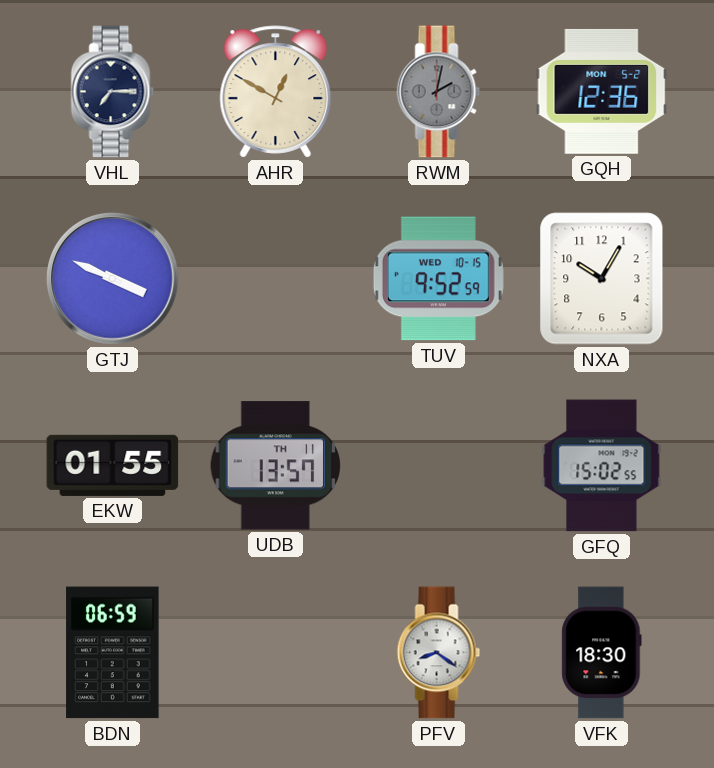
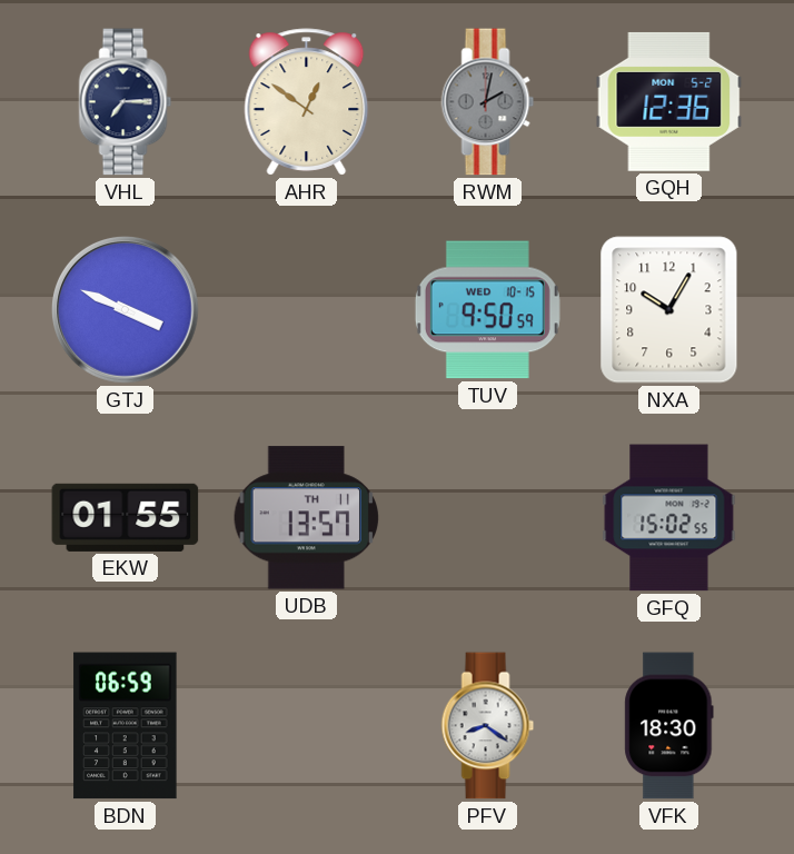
AHR: 12:50 -> 12:51
TUV: 9:52 -> 9:50
